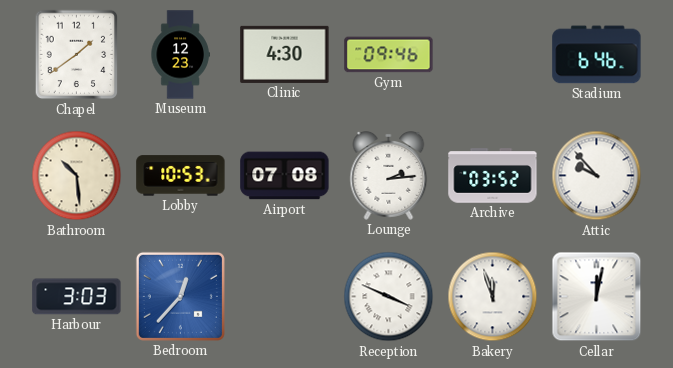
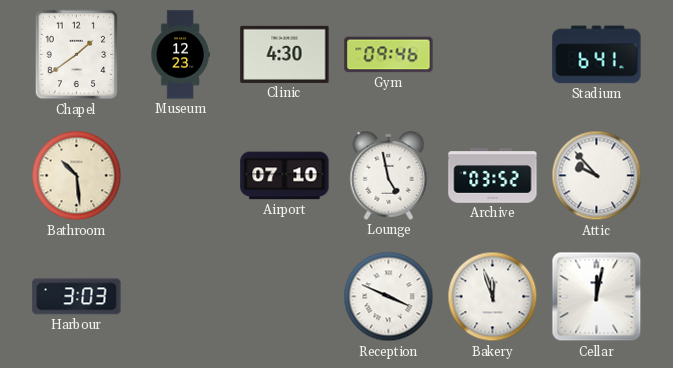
Stadium: 6:46 -> 6:41
Lobby: 10:53 -> none
Airport: 07:08 -> 07:10
Lounge: 2:14 -> 4:58
Bedroom: 12:37 -> none
